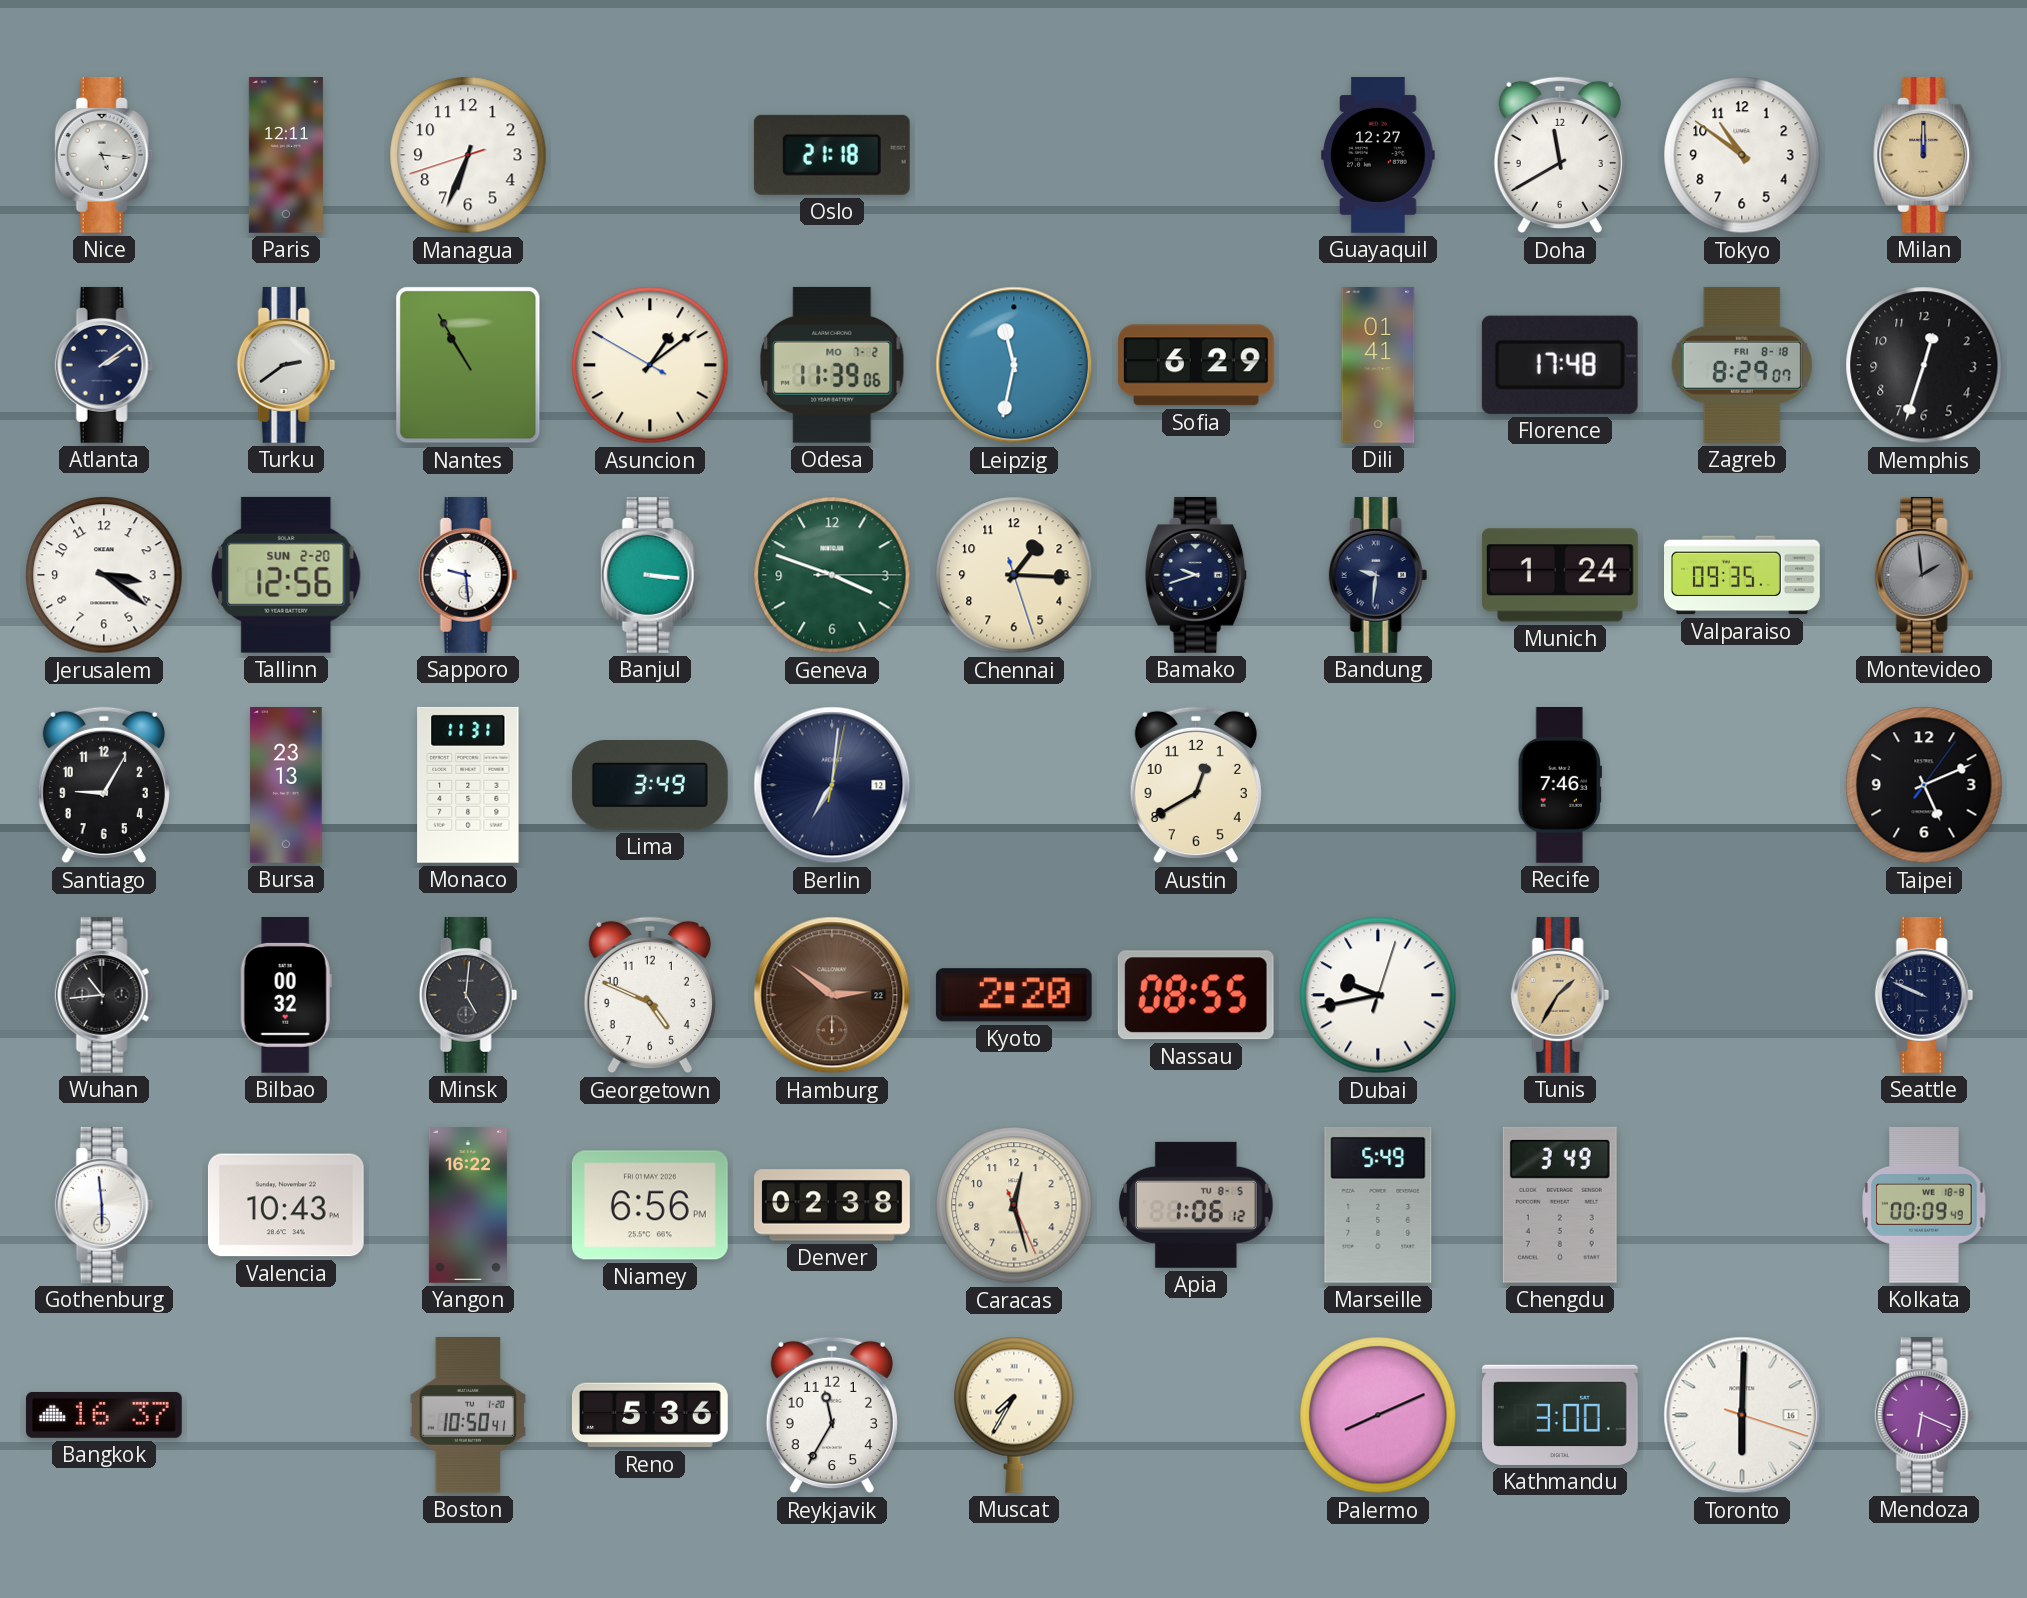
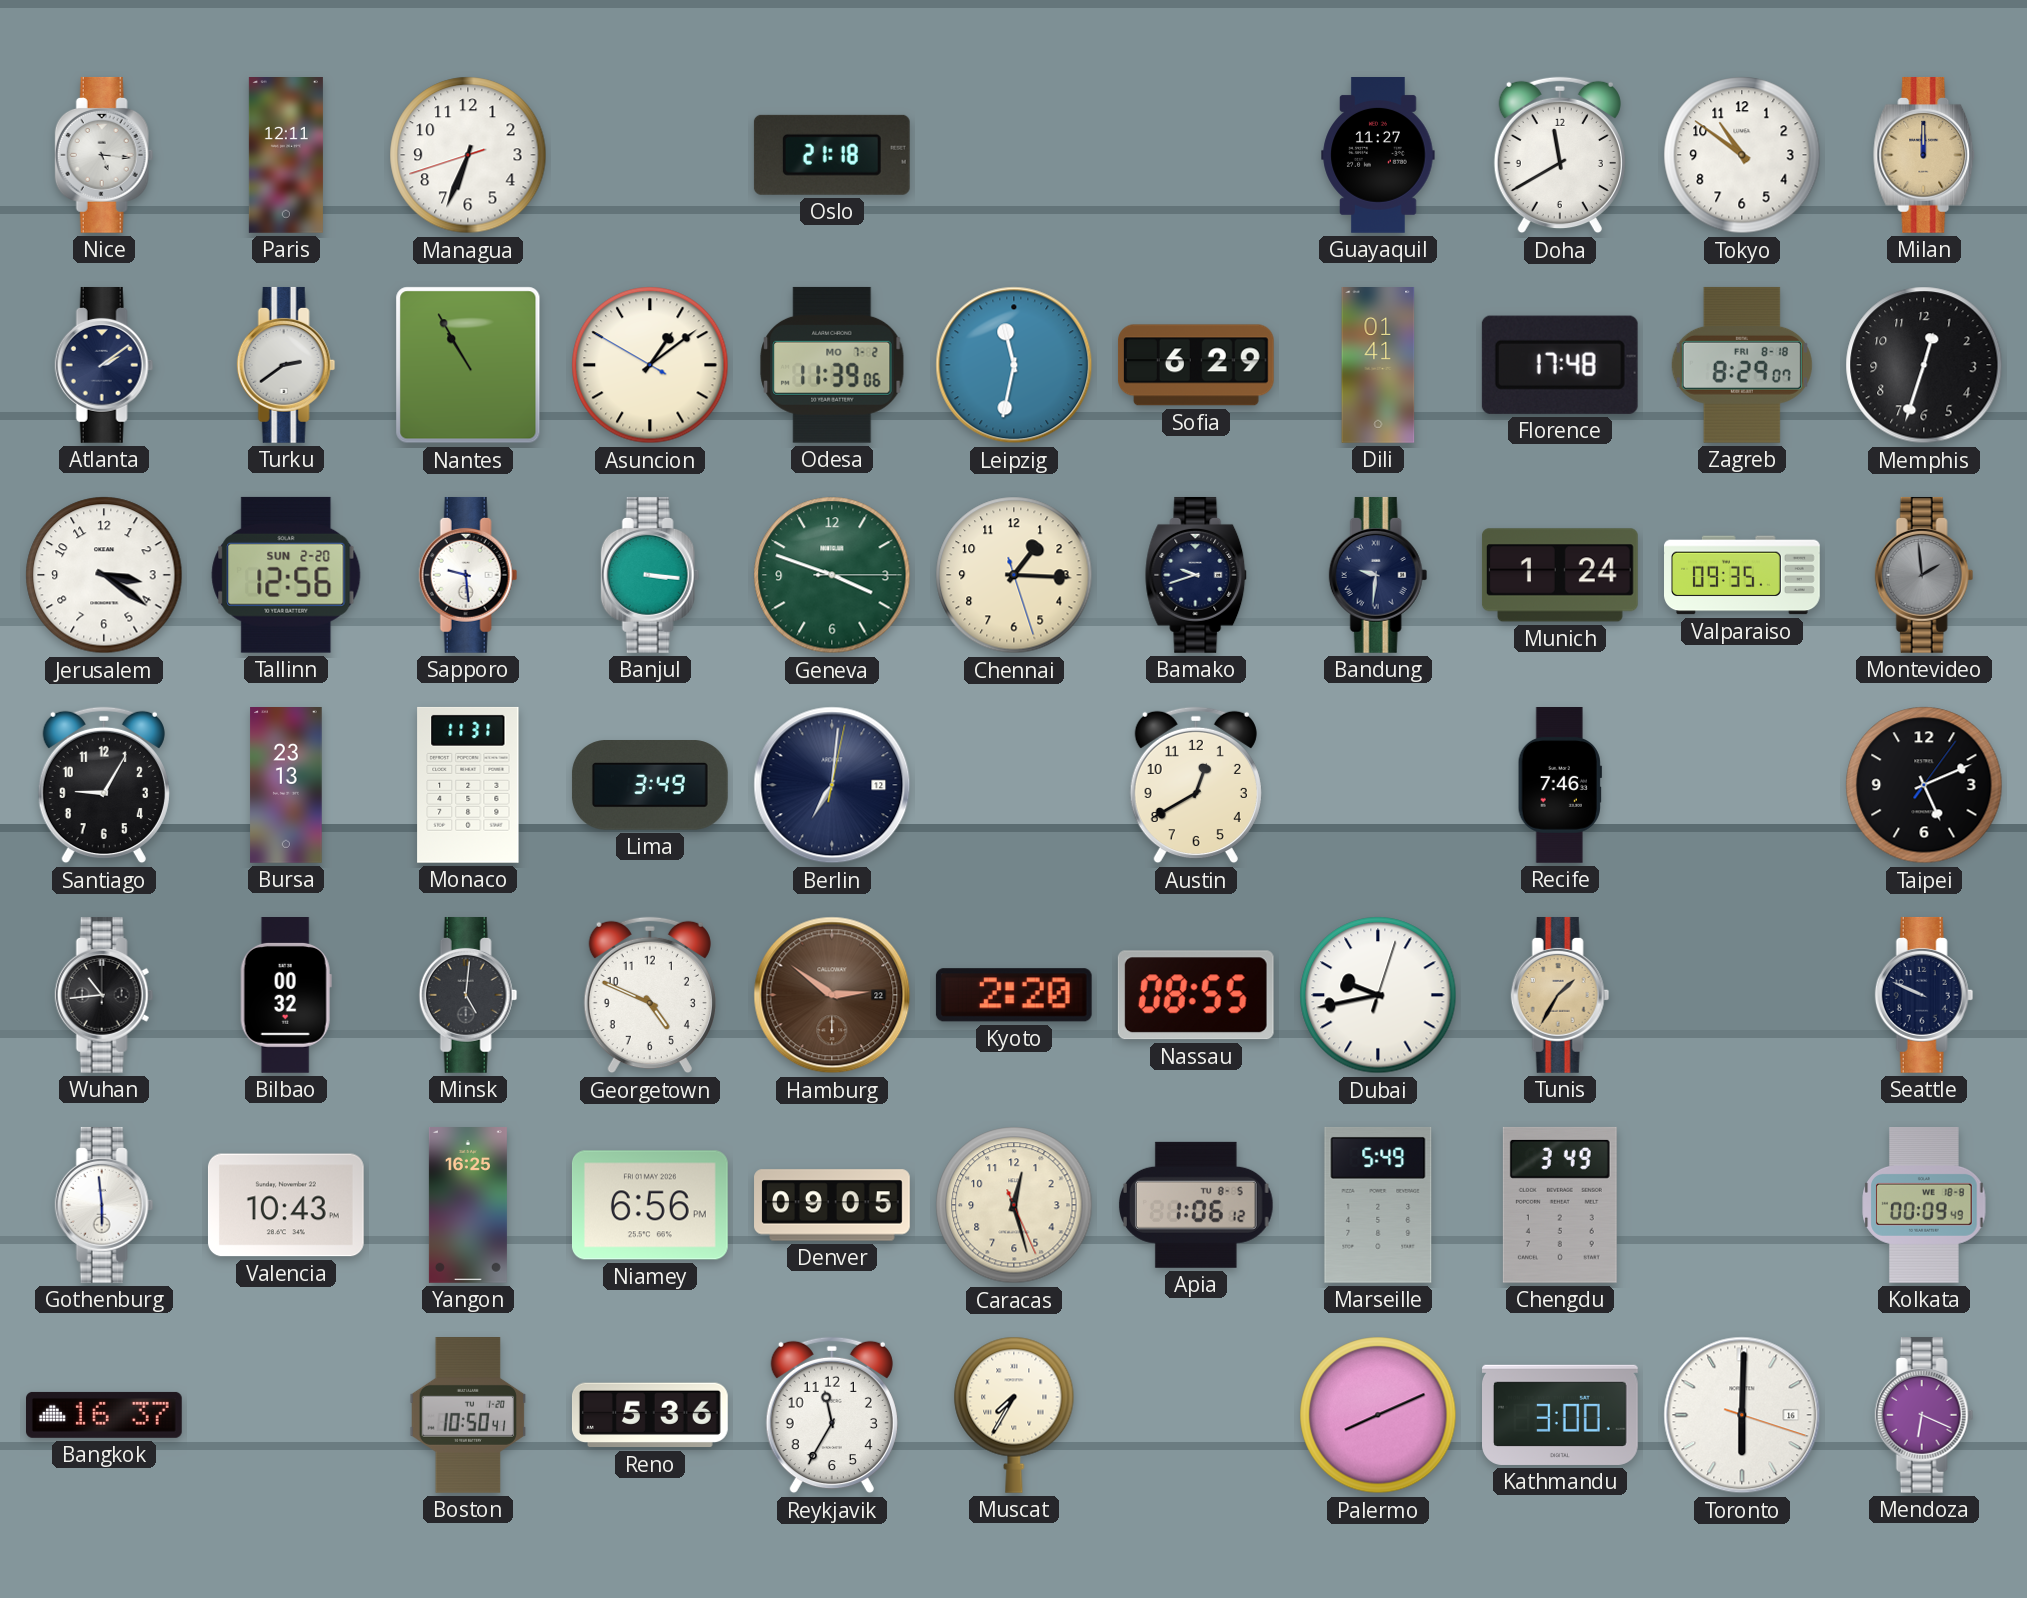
Guayaquil: 12:27 -> 11:27
Yangon: 16:22 -> 16:25
Denver: 02:38 -> 09:05
